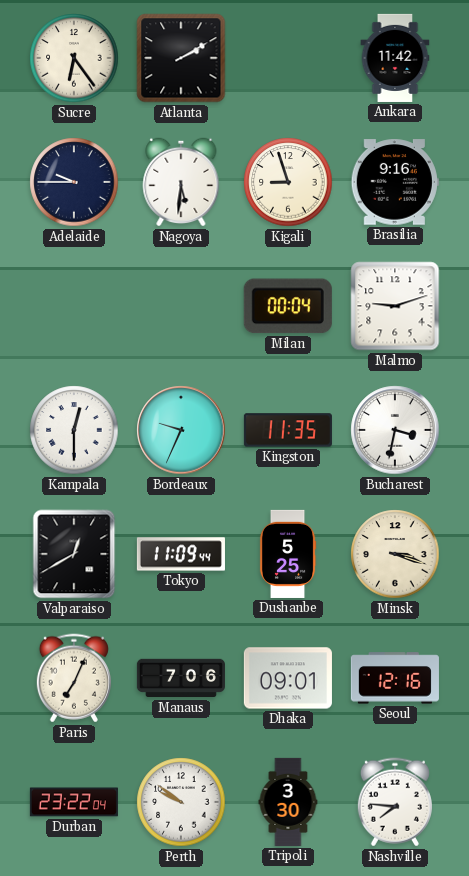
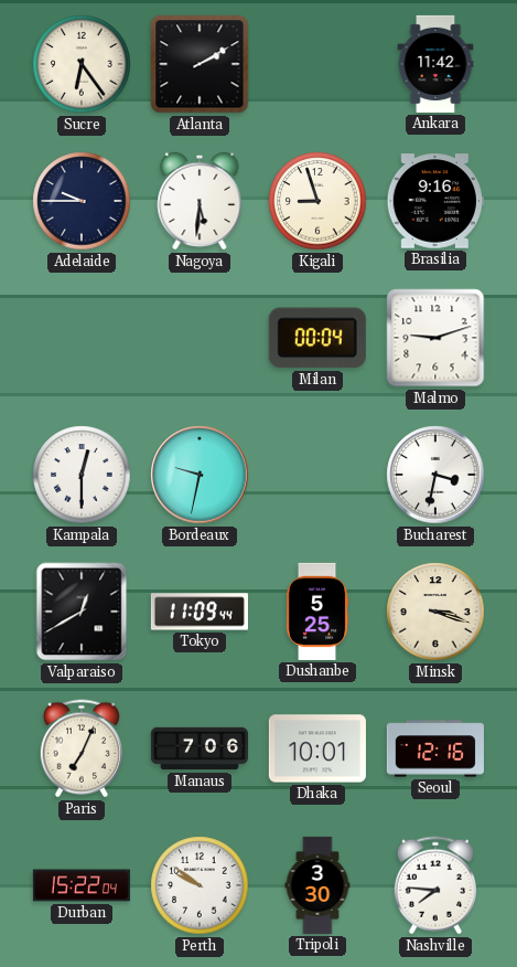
Bordeaux: 9:34 -> 9:32
Kingston: 11:35 -> none
Dhaka: 09:01 -> 10:01
Durban: 23:22 -> 15:22
